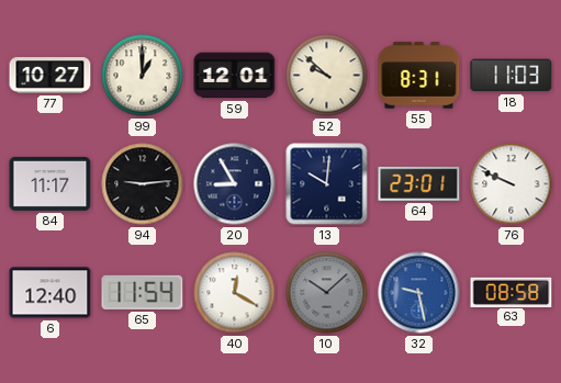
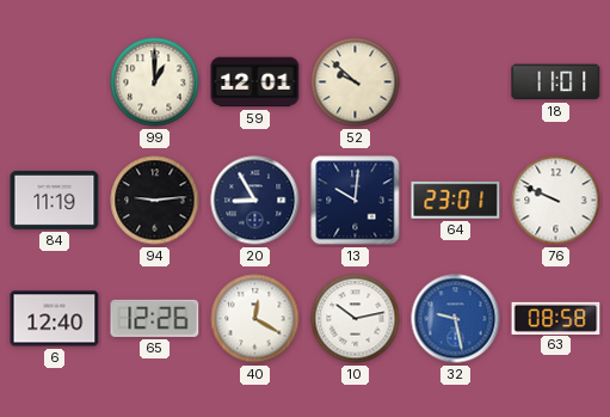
77: 10:27 -> none
55: 8:31 -> none
18: 11:03 -> 11:01
84: 11:17 -> 11:19
65: 11:54 -> 12:26
10: 10:08 -> 10:13
10 dial: grey -> white
